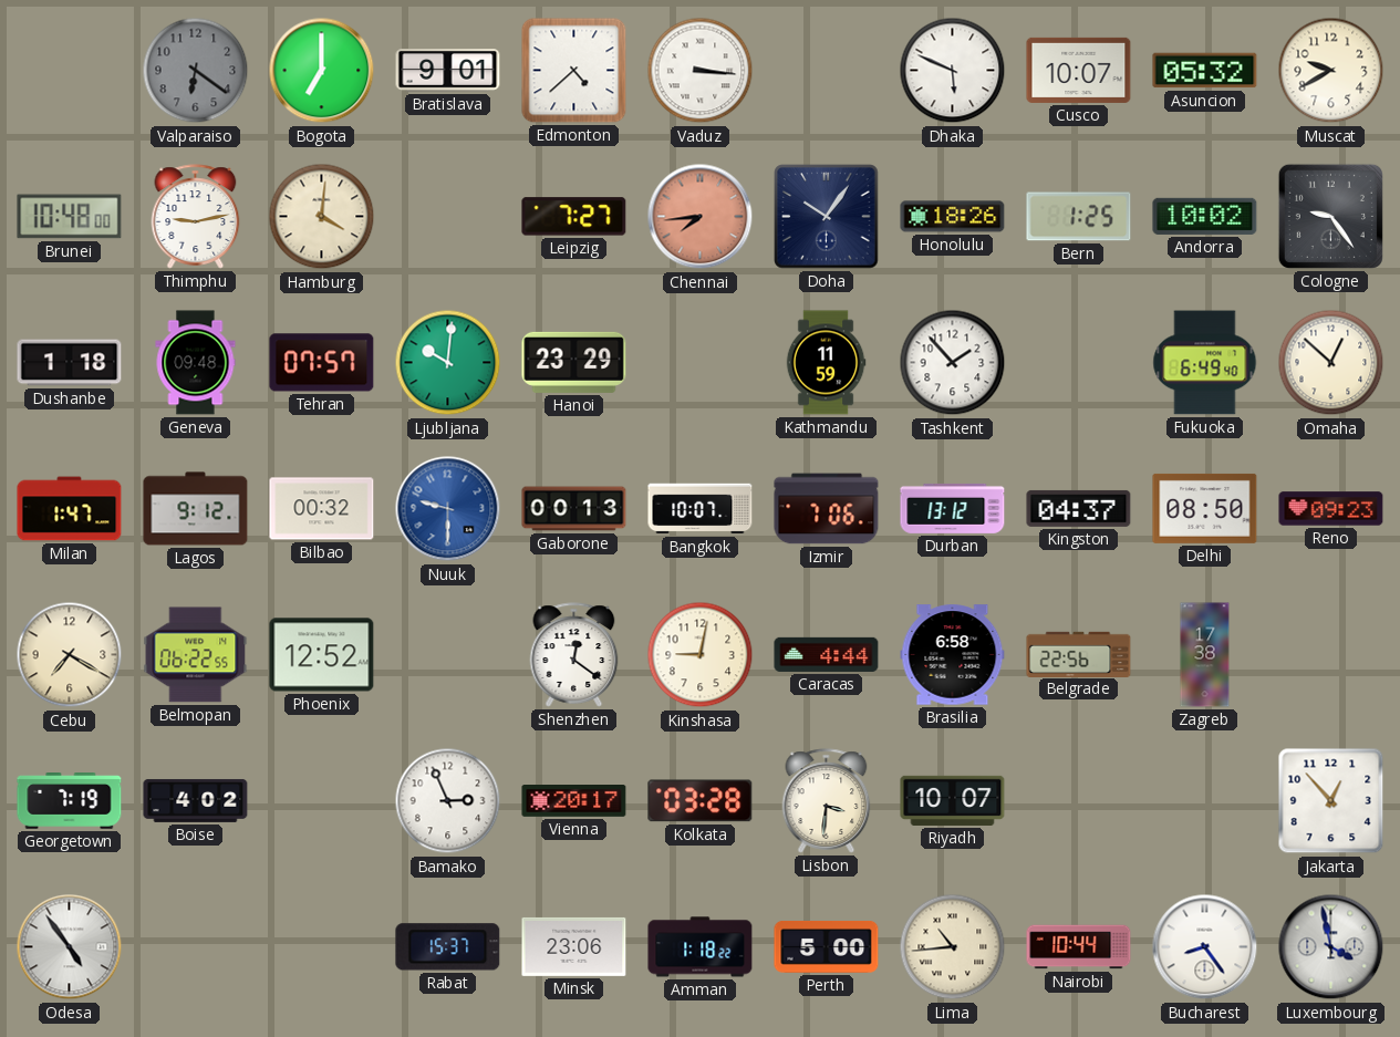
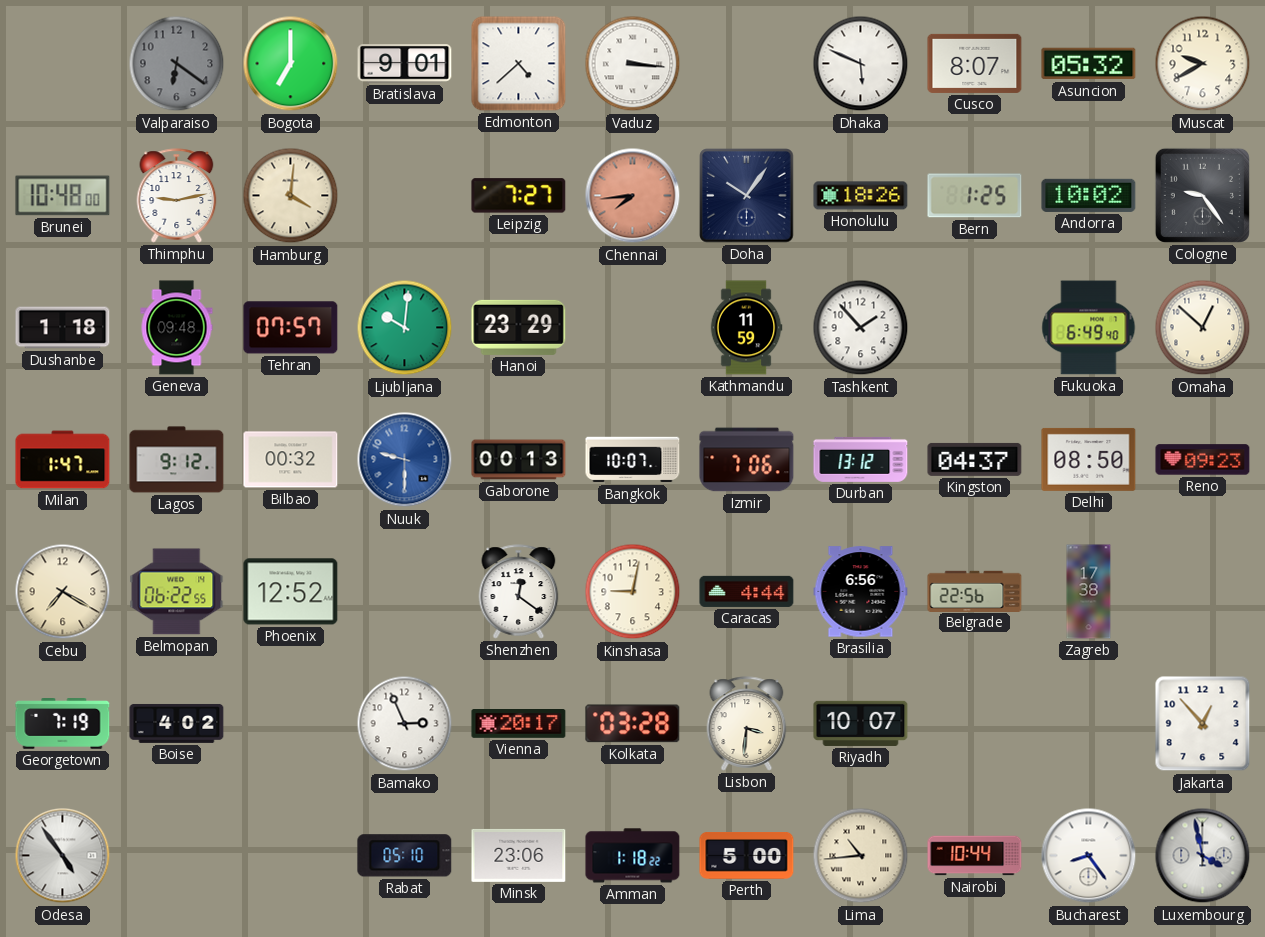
Cusco: 10:07 -> 8:07
Brasilia: 6:58 -> 6:56
Rabat: 15:37 -> 05:10
